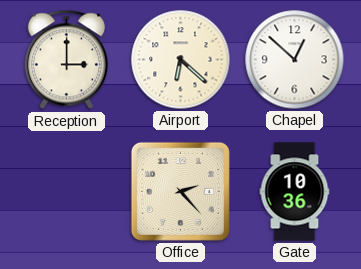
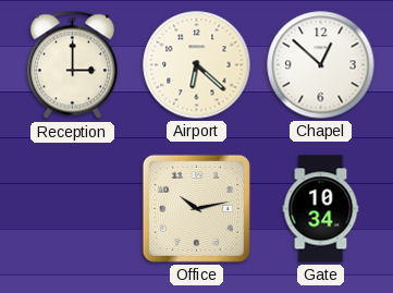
Office: 2:23 -> 10:13
Gate: 10:36 -> 10:34
